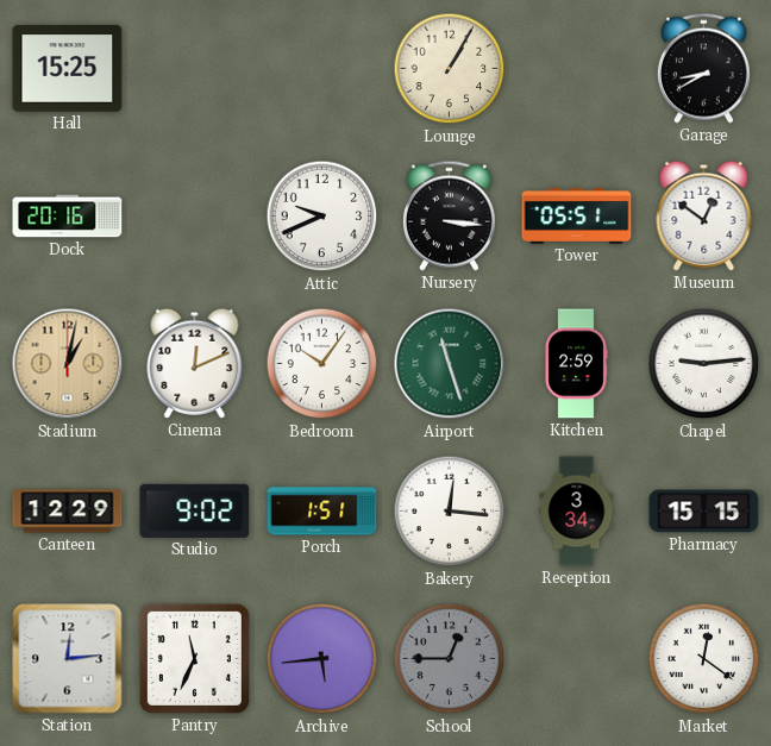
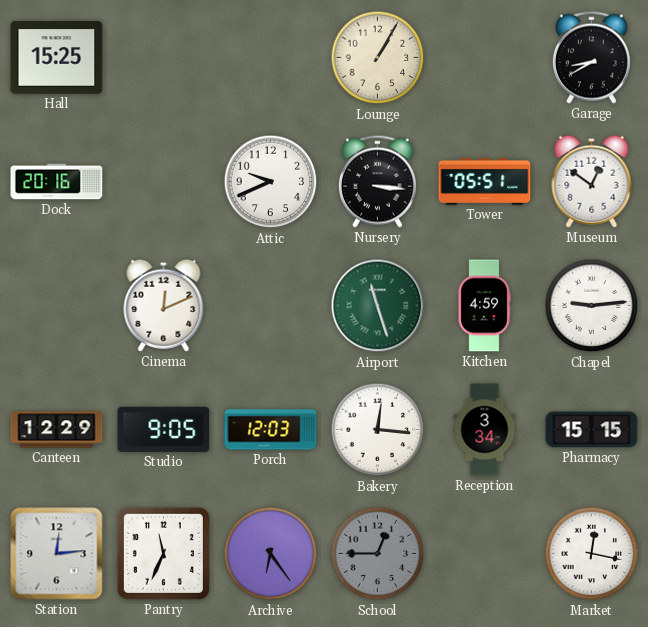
Stadium: 1:02 -> none
Bedroom: 10:06 -> none
Kitchen: 2:59 -> 4:59
Studio: 9:02 -> 9:05
Porch: 1:51 -> 12:03
Archive: 5:44 -> 6:24
Market: 12:21 -> 12:17
